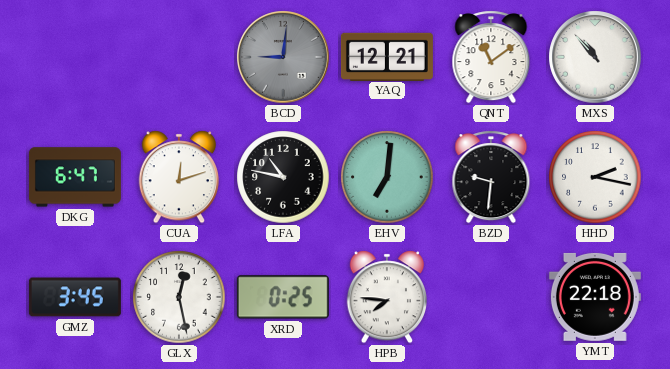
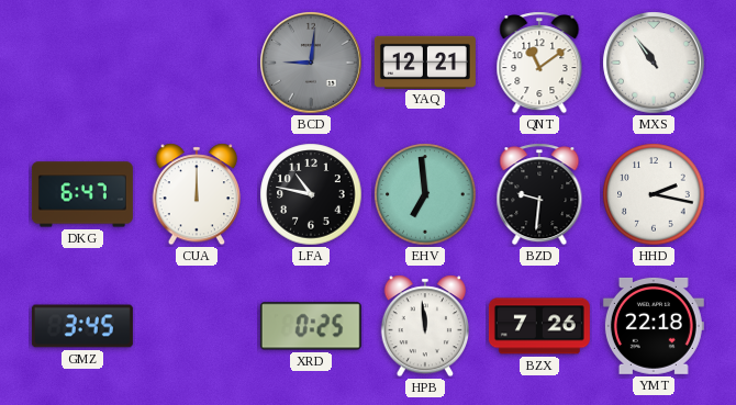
MXS: 10:53 -> 10:54
CUA: 12:12 -> 12:00
EHV: 7:01 -> 6:59
GLX: 12:28 -> none
HPB: 7:46 -> 11:59
BZX: none -> 7:26
